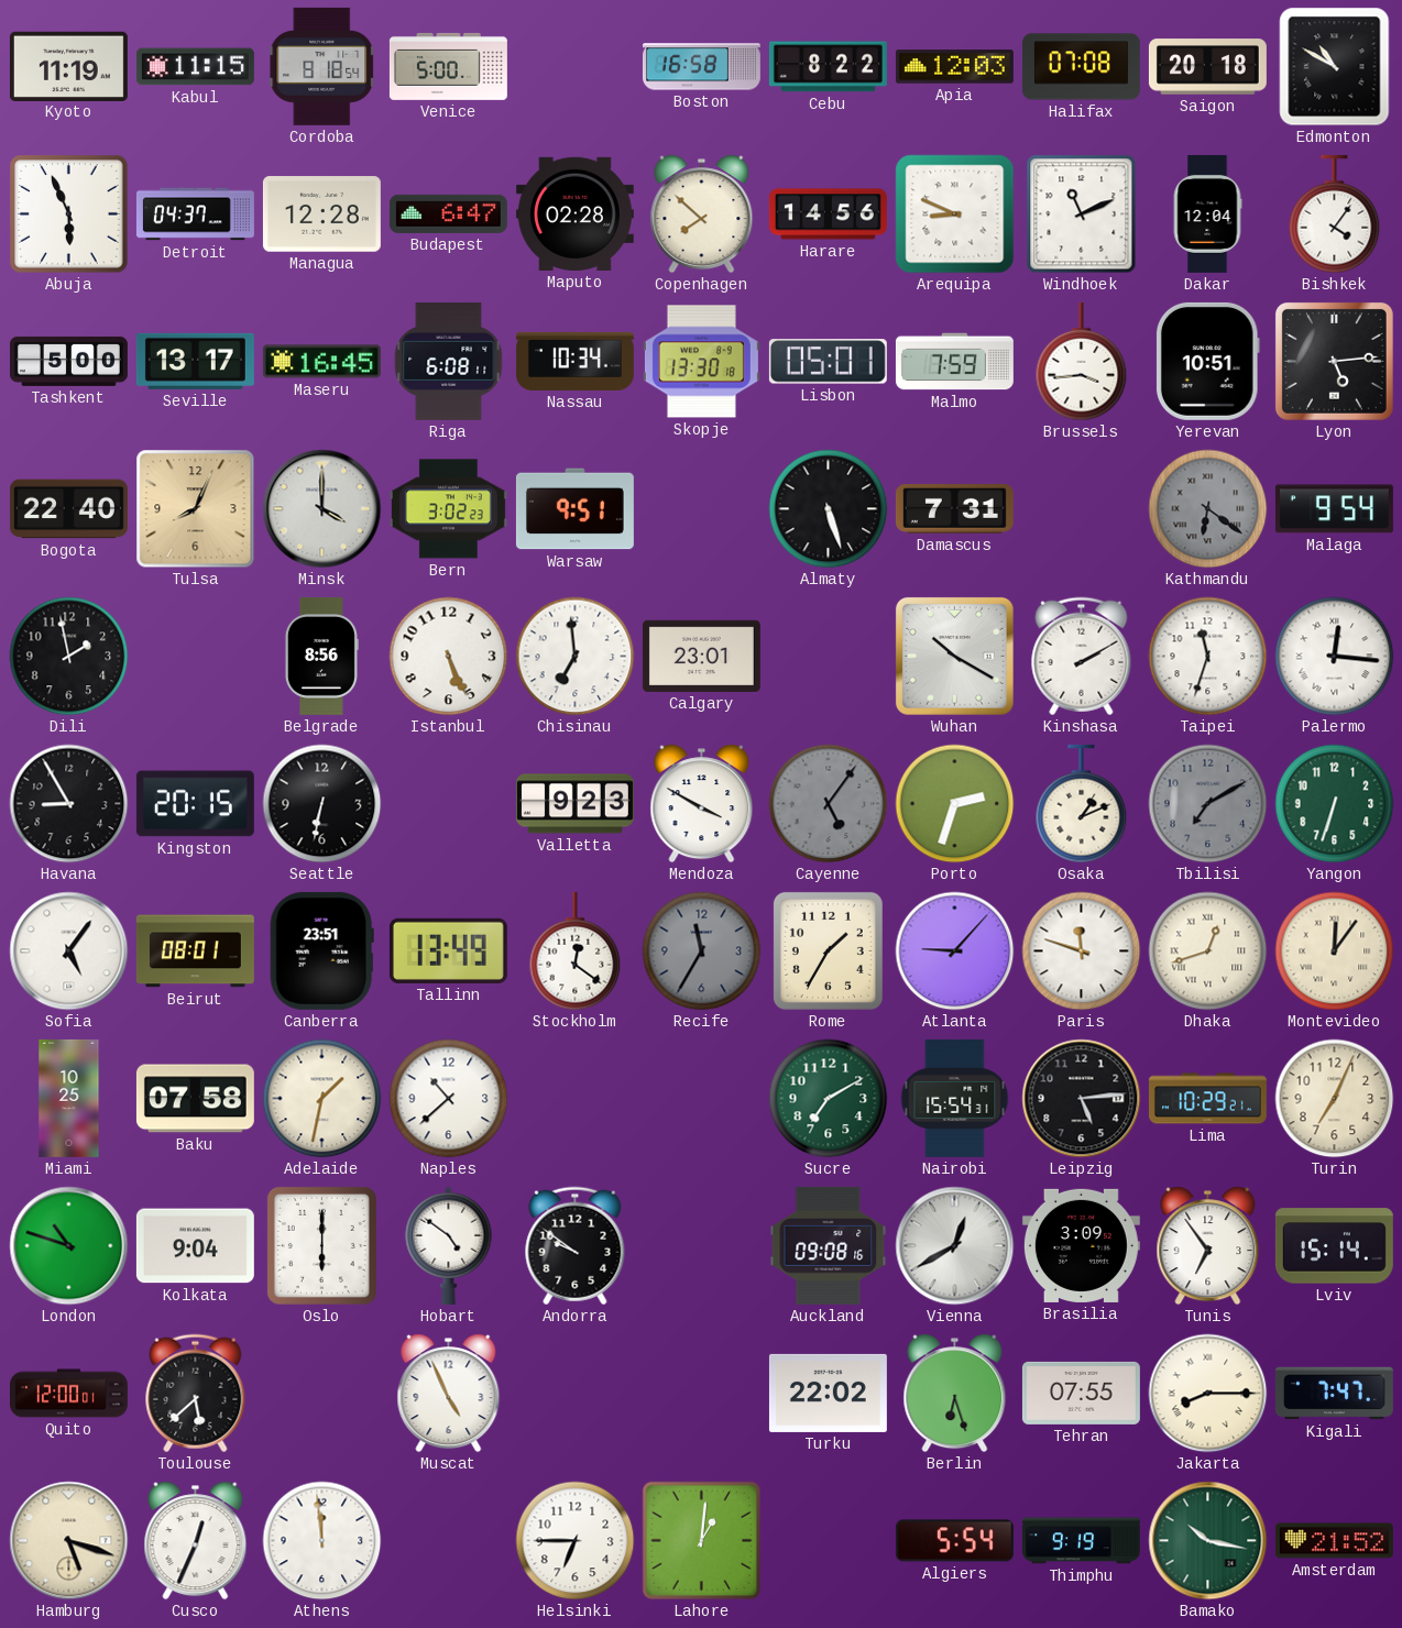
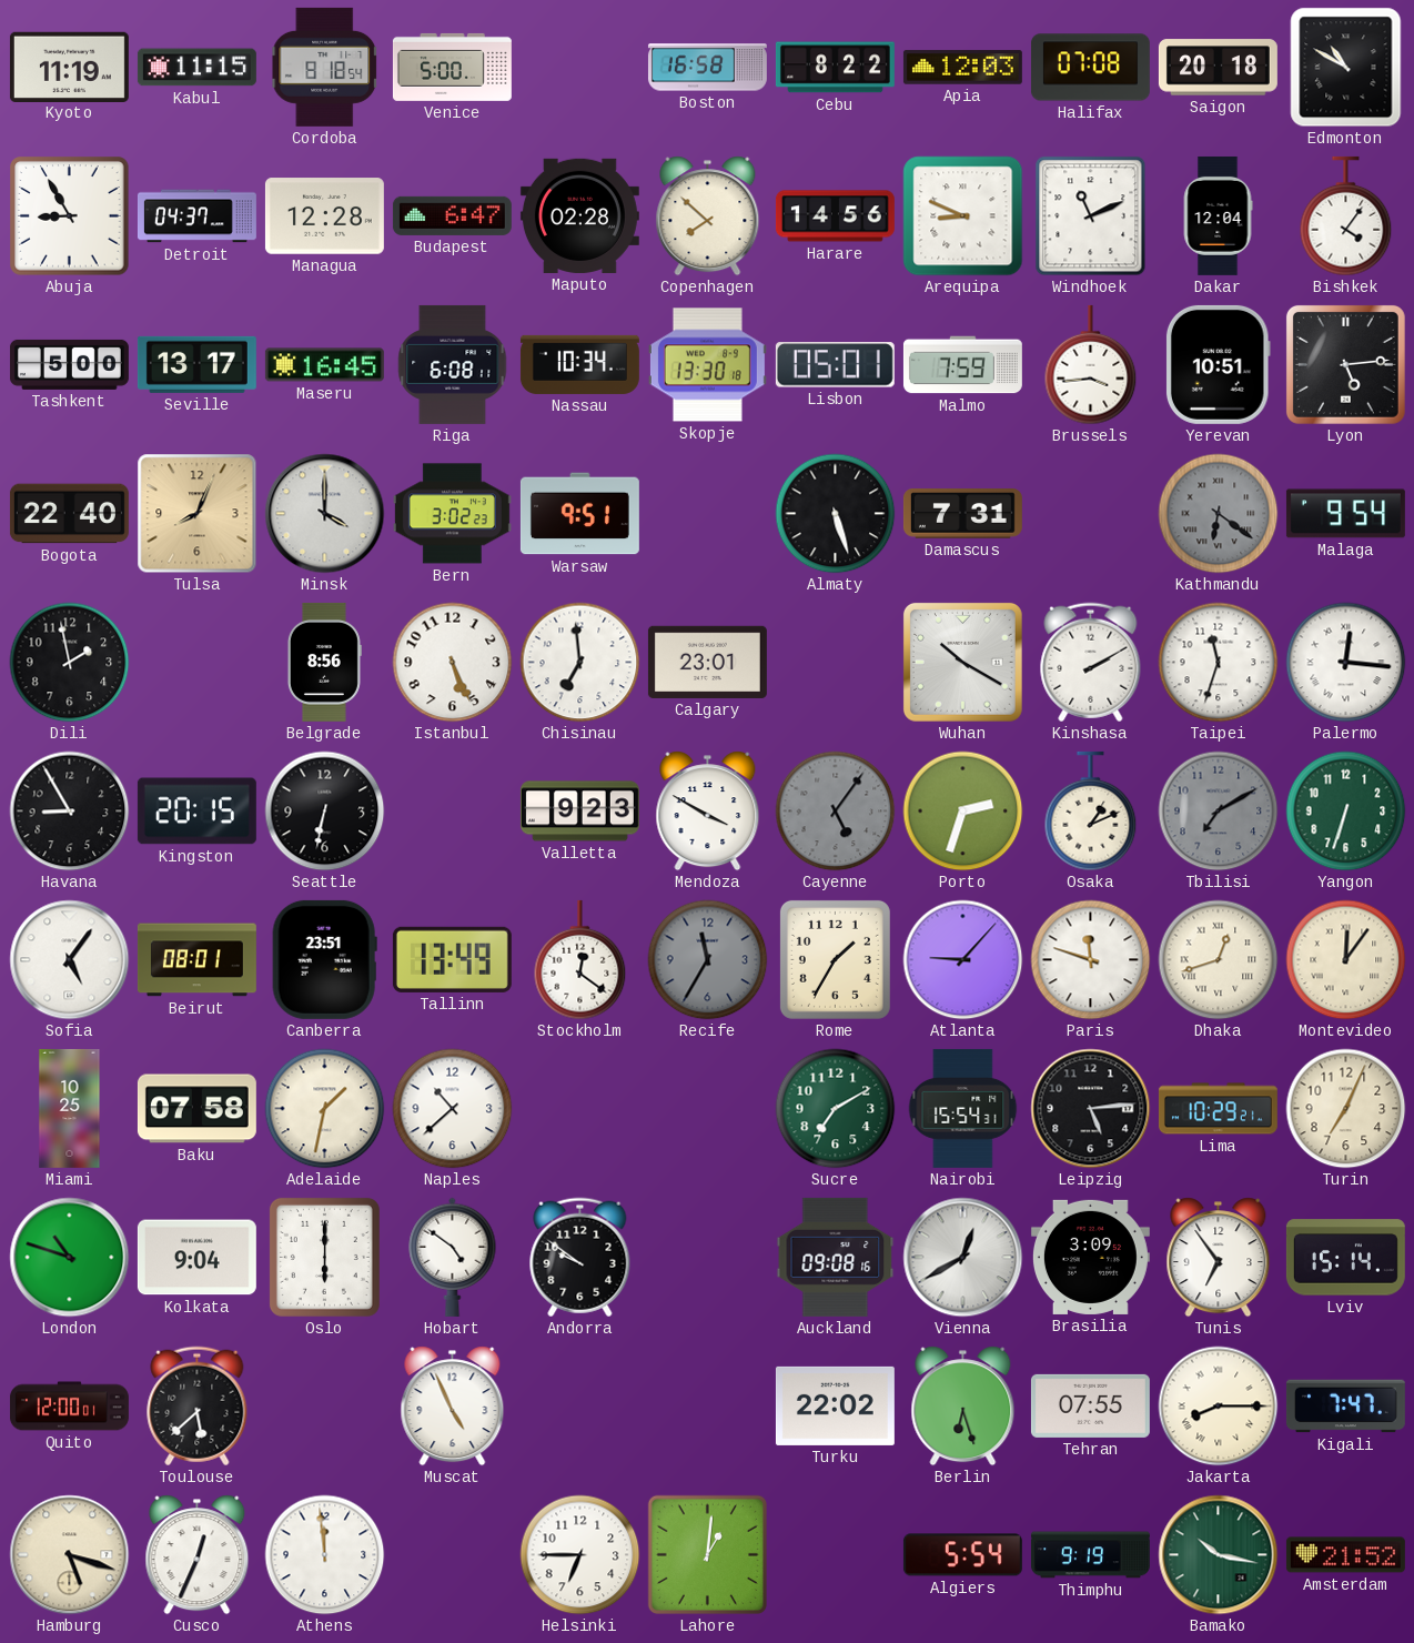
Abuja: 5:56 -> 8:55
